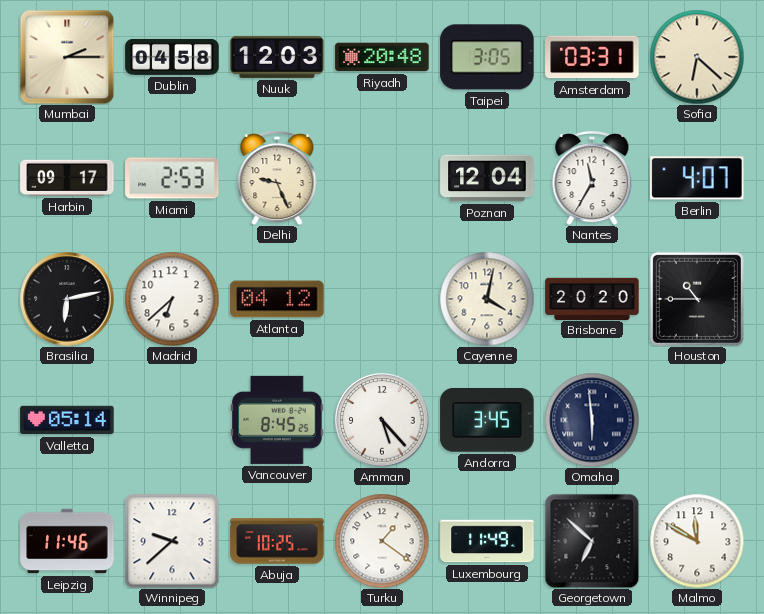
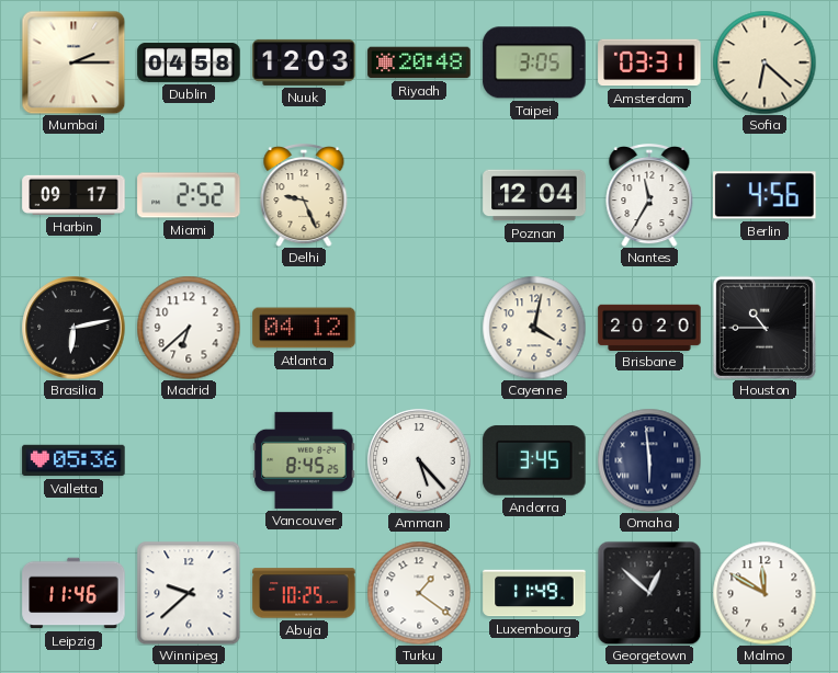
Miami: 2:53 -> 2:52
Berlin: 4:07 -> 4:56
Valletta: 05:14 -> 05:36
Georgetown: 6:52 -> 12:52
